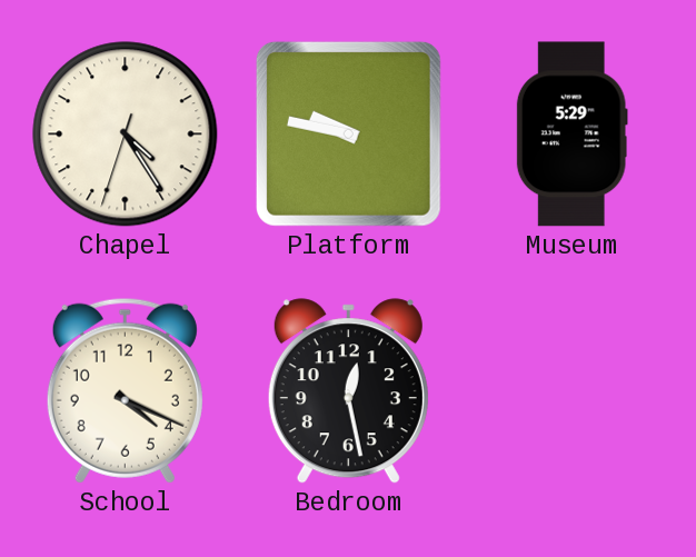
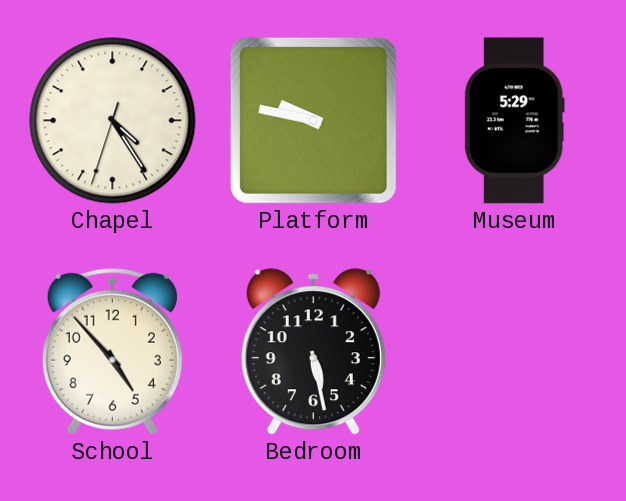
School: 4:19 -> 4:53
Bedroom: 12:28 -> 5:28
